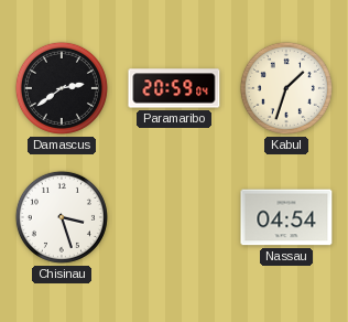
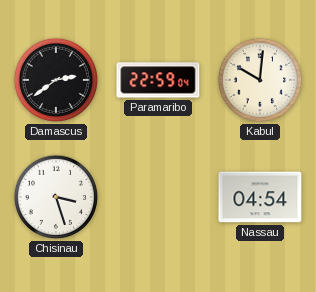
Paramaribo: 20:59 -> 22:59
Kabul: 1:33 -> 10:01
